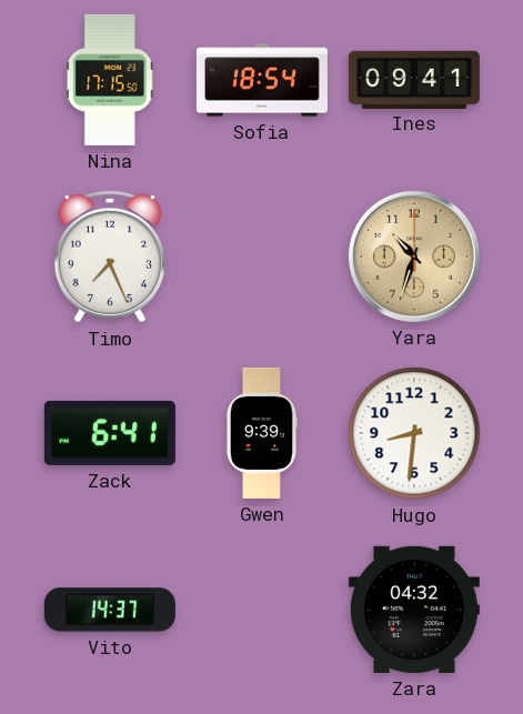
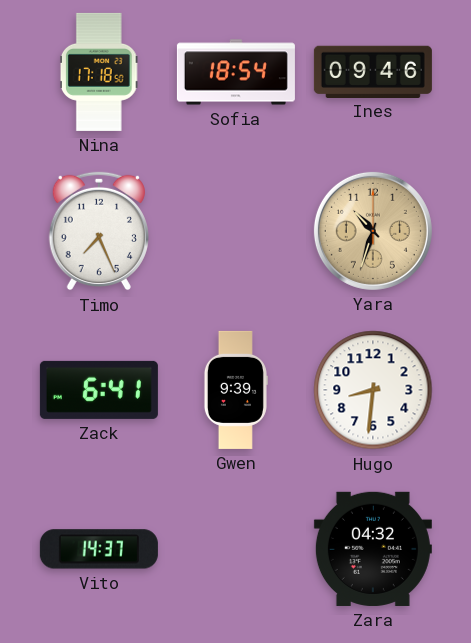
Nina: 17:15 -> 17:18
Ines: 09:41 -> 09:46
